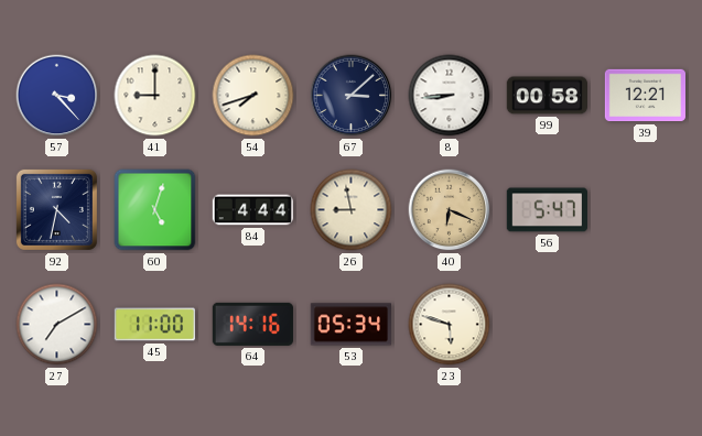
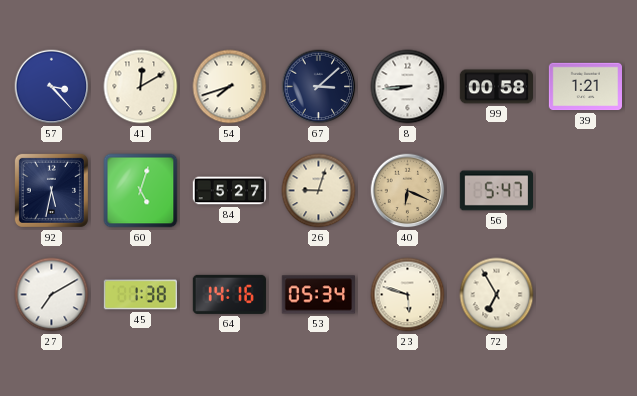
41: 9:00 -> 12:10
39: 12:21 -> 1:21
92: 4:32 -> 5:32
84: 4:44 -> 5:27
26: 8:58 -> 9:03
45: 11:00 -> 1:38
72: none -> 6:55
